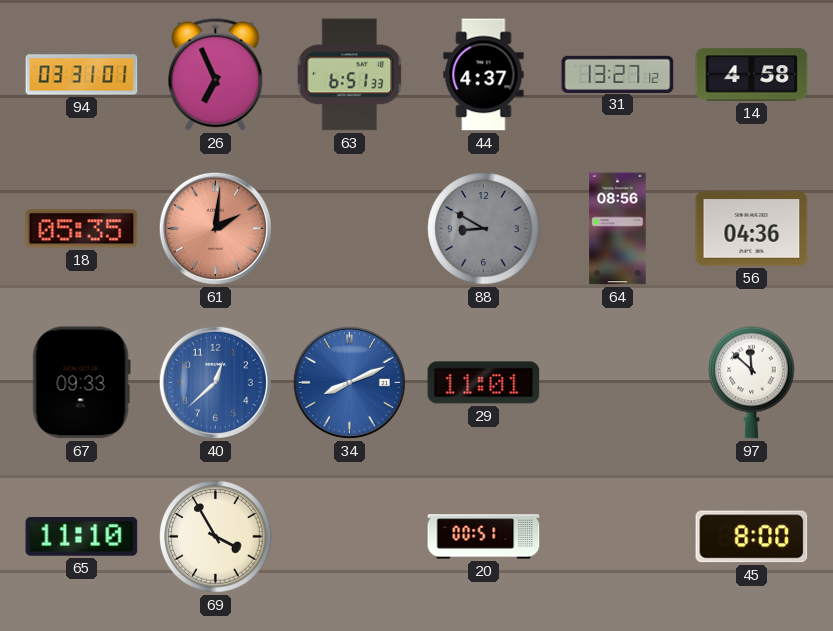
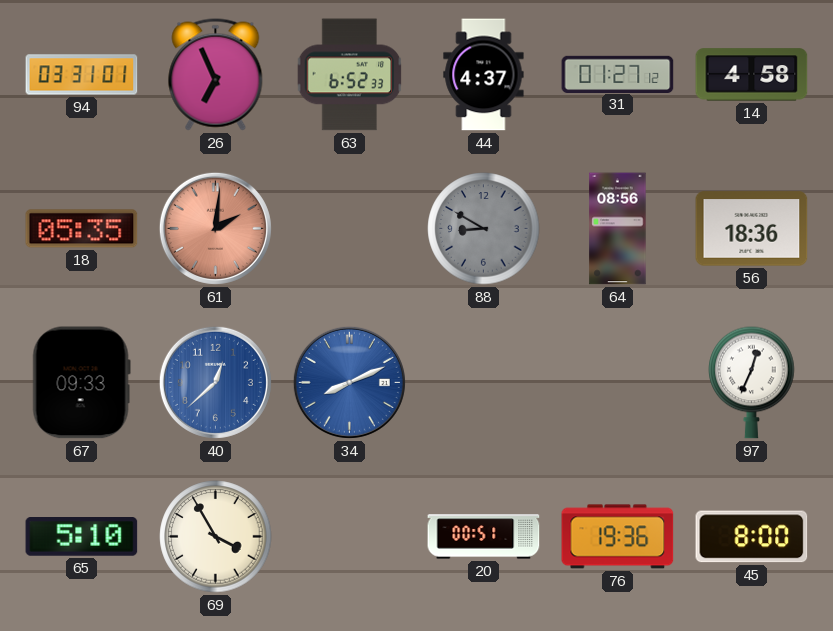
63: 6:51 -> 6:52
31: 13:27 -> 01:27
56: 04:36 -> 18:36
29: 11:01 -> none
97: 11:52 -> 12:34
65: 11:10 -> 5:10
76: none -> 19:36
